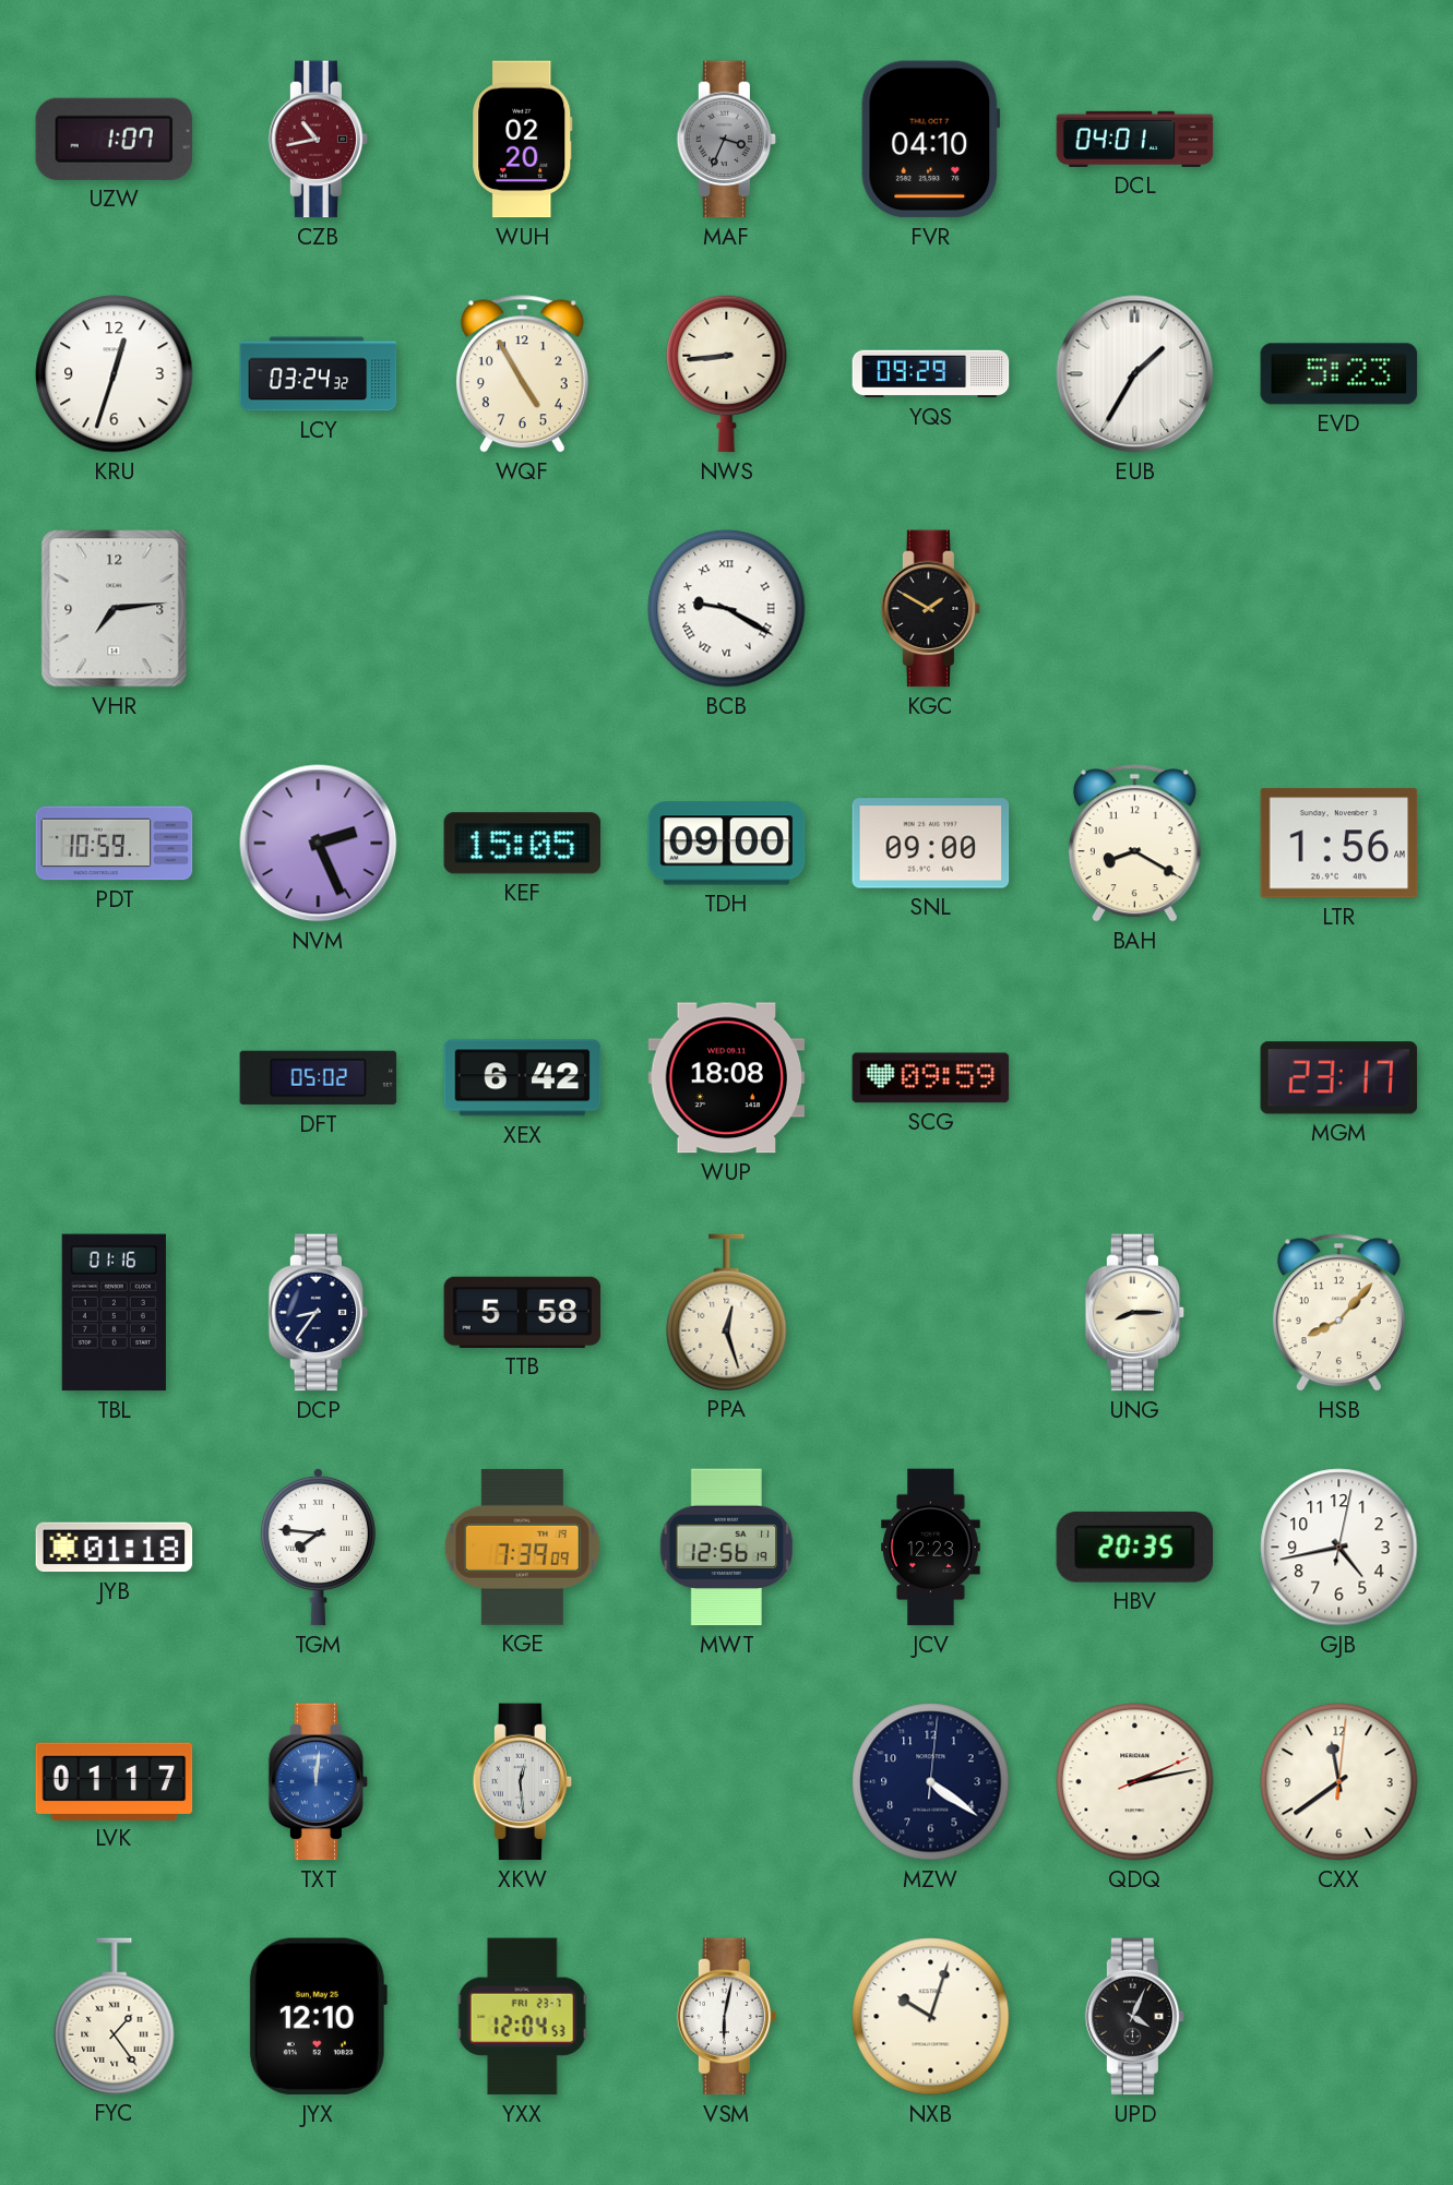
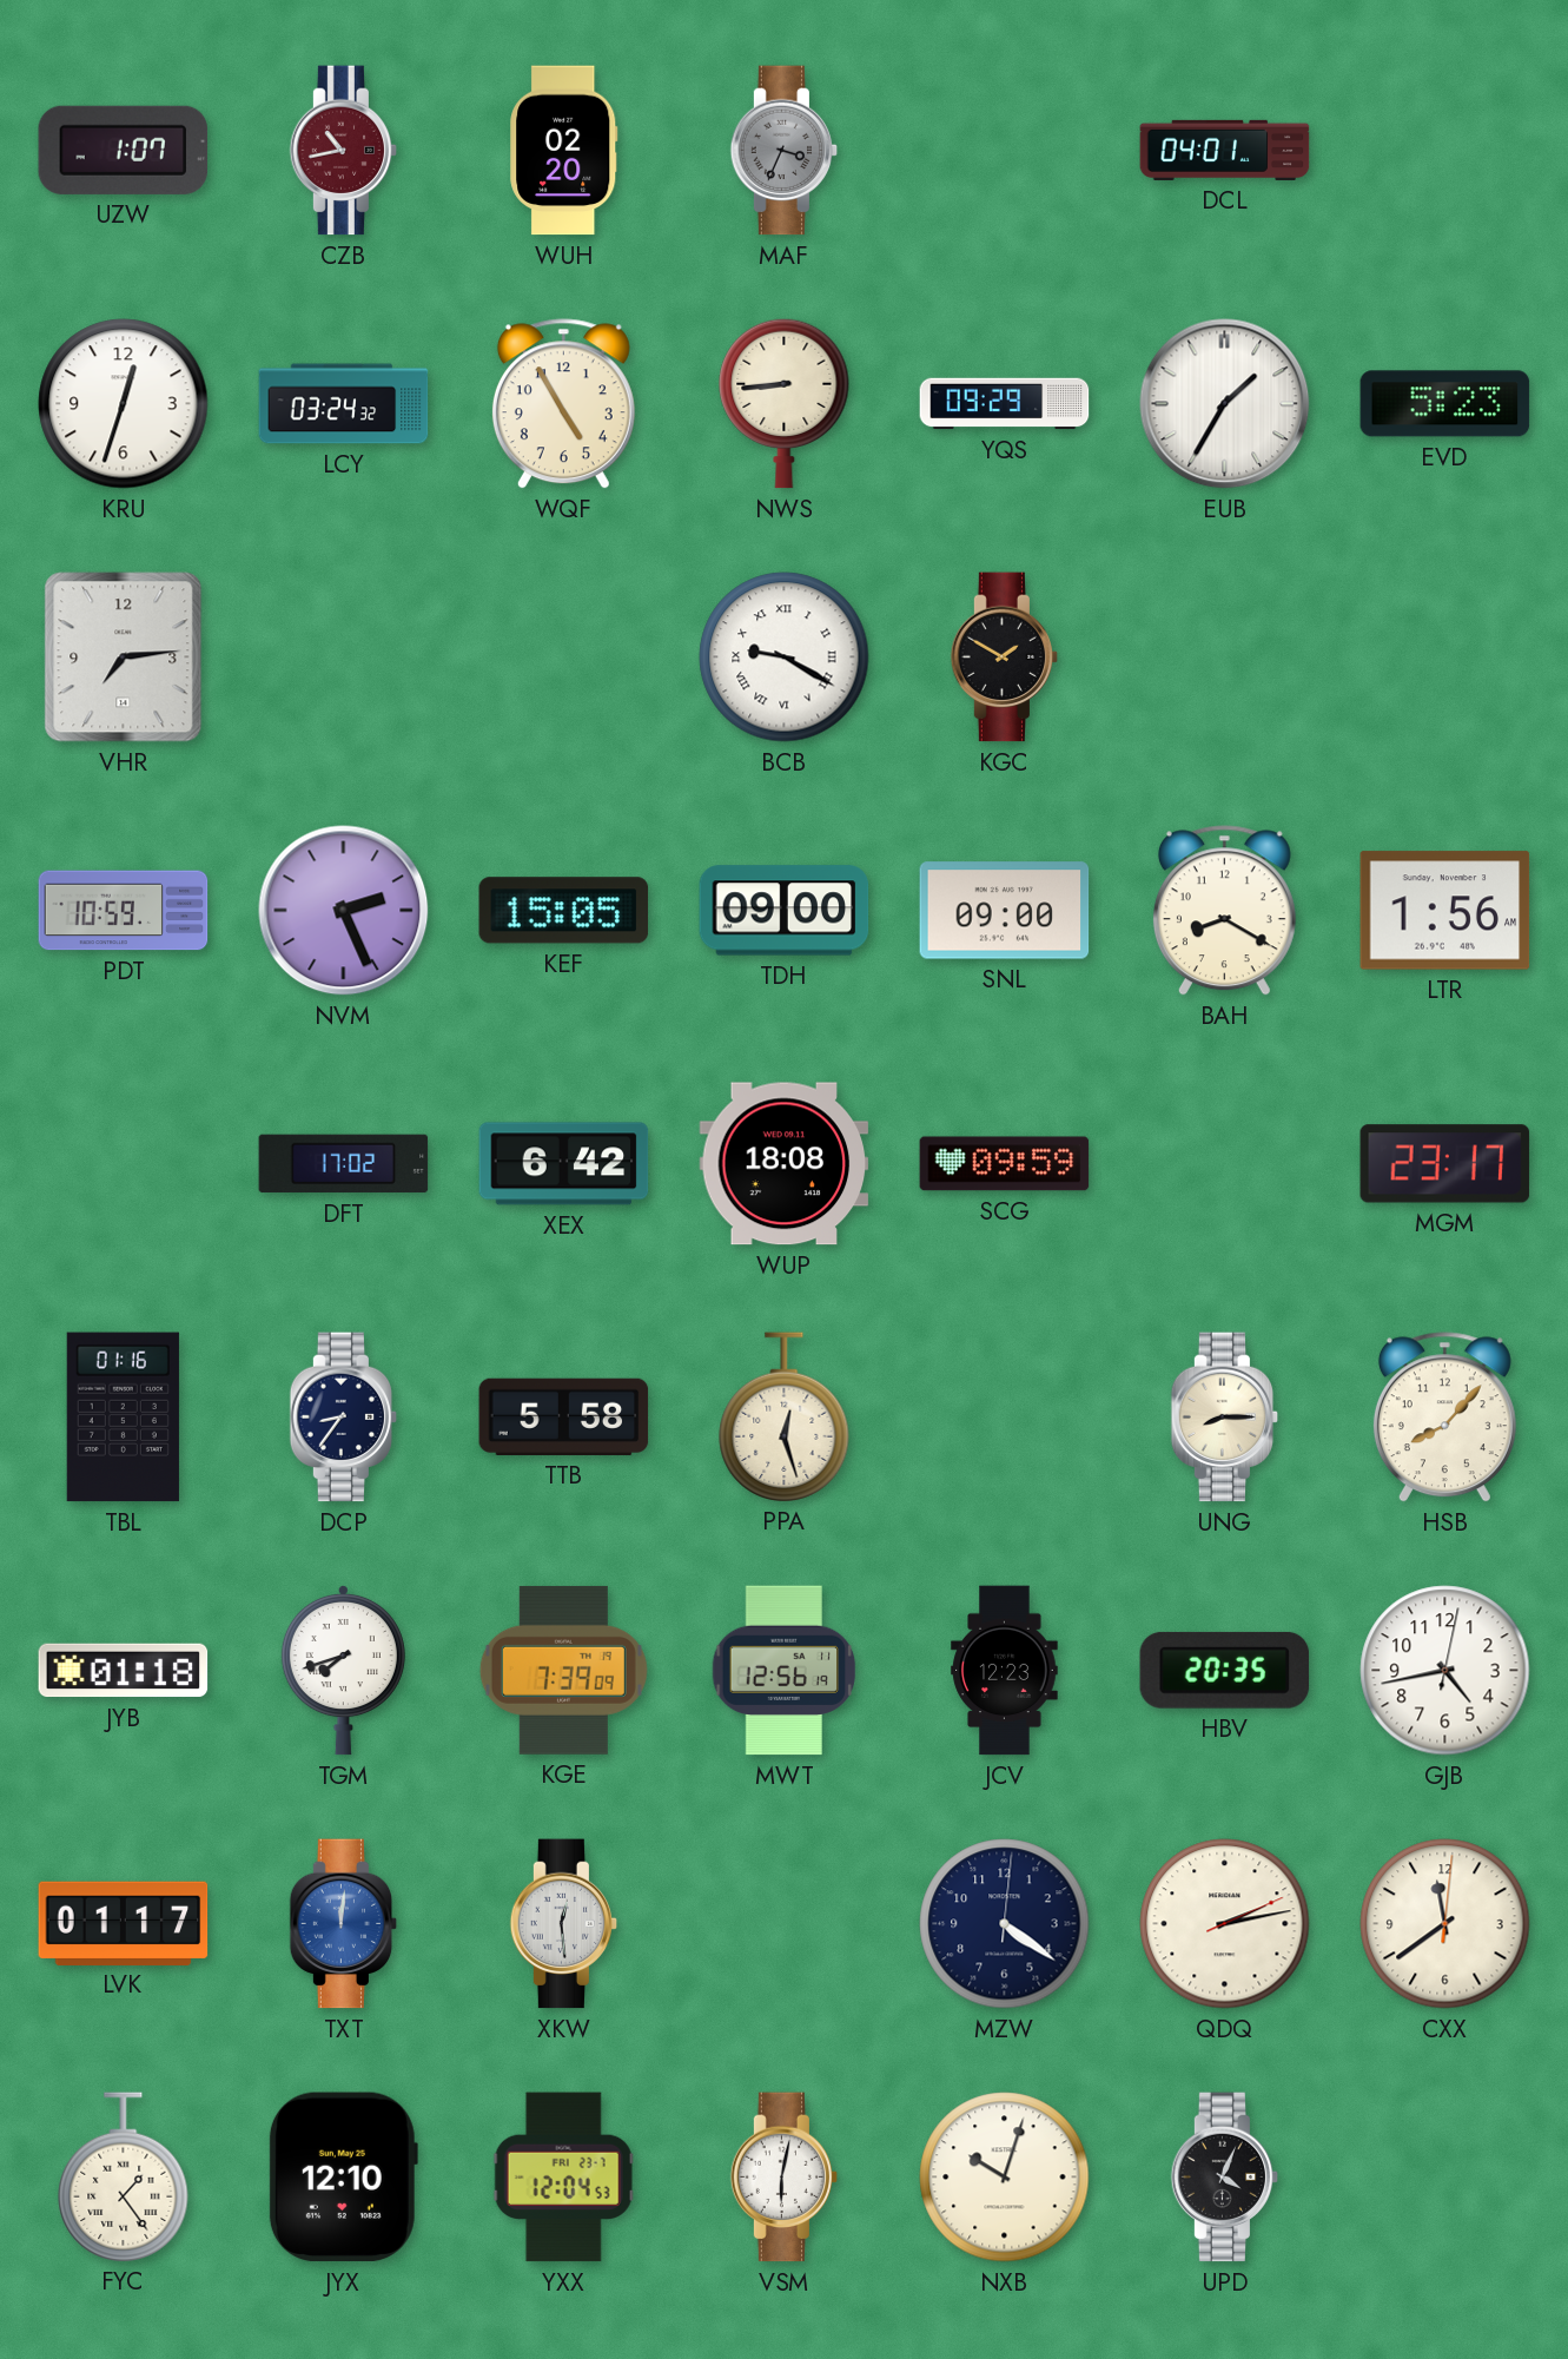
FVR: 04:10 -> none
DFT: 05:02 -> 17:02
TGM: 7:46 -> 7:42
